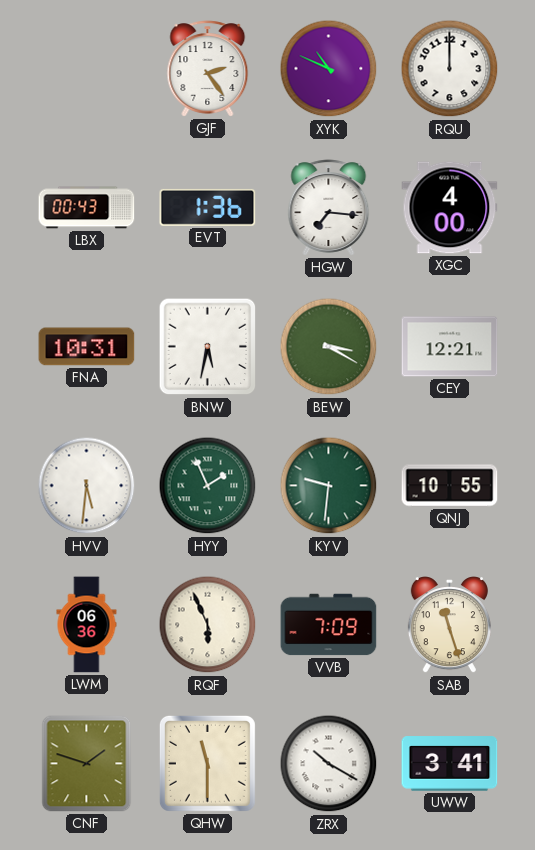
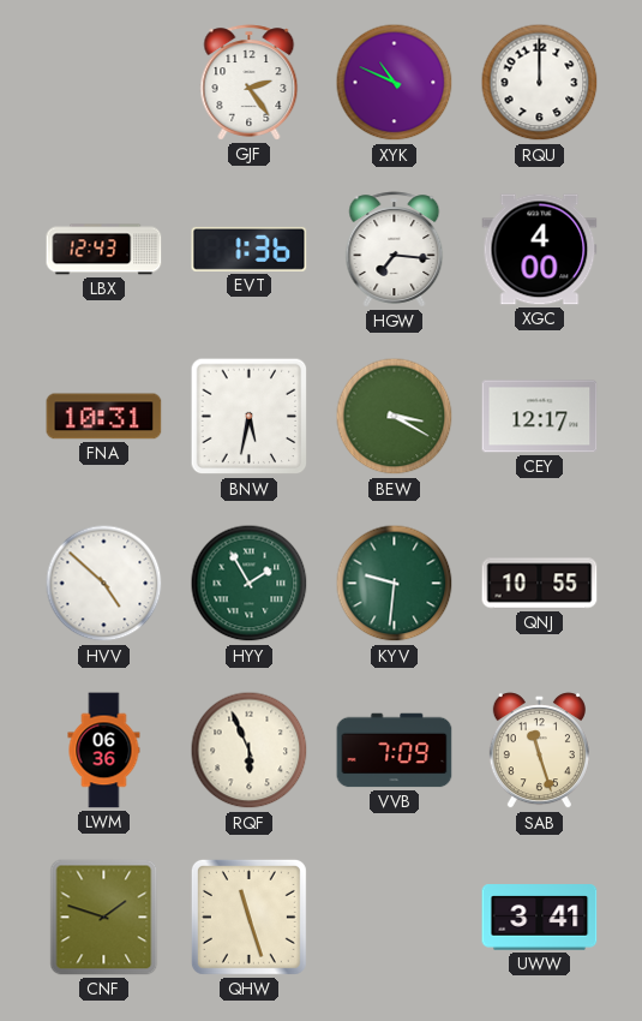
LBX: 00:43 -> 12:43
CEY: 12:21 -> 12:17
HVV: 5:31 -> 4:52
HYY: 1:56 -> 1:55
QHW: 11:30 -> 11:27
ZRX: 10:20 -> none
